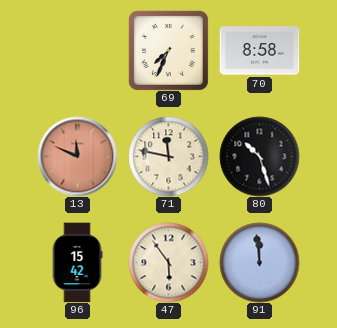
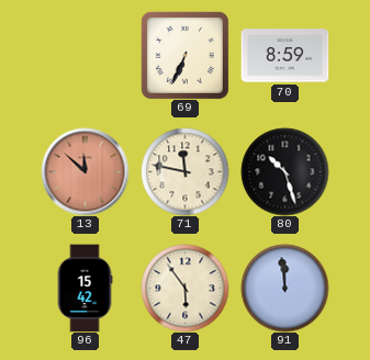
69: 7:34 -> 6:34
70: 8:58 -> 8:59
13: 11:49 -> 11:52
